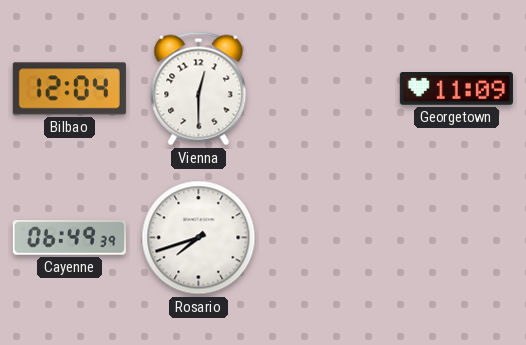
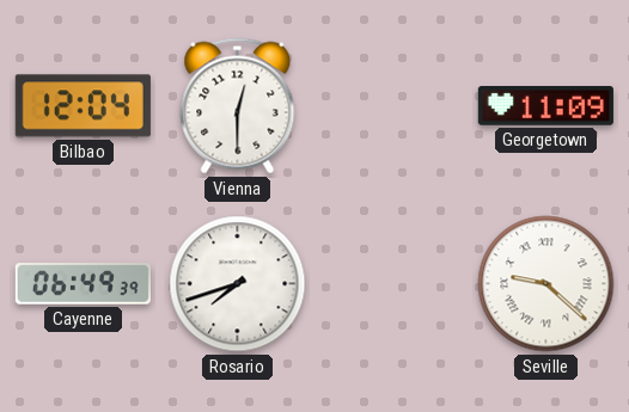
Seville: none -> 9:22
